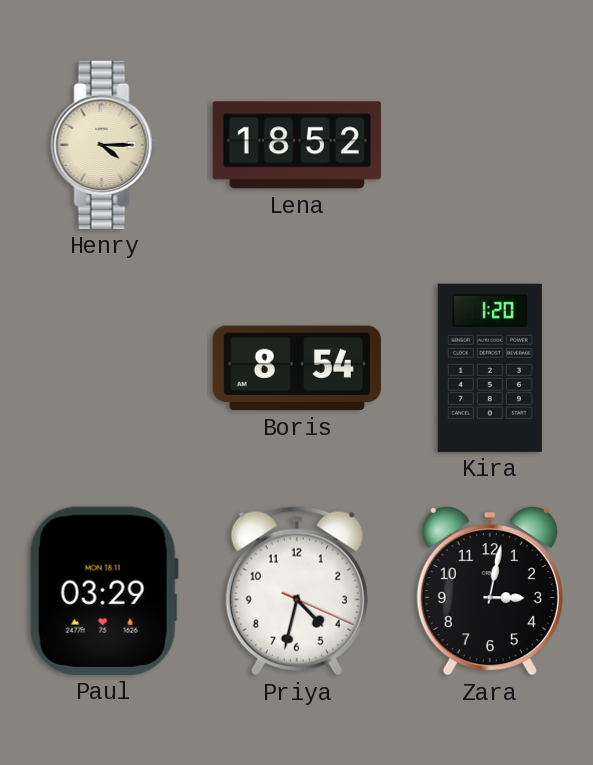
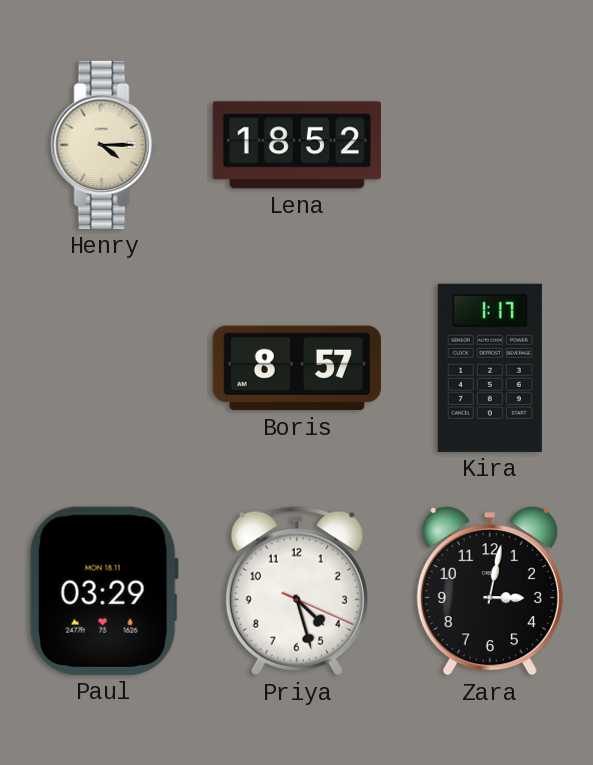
Boris: 8:54 -> 8:57
Kira: 1:20 -> 1:17
Priya: 4:32 -> 4:27
